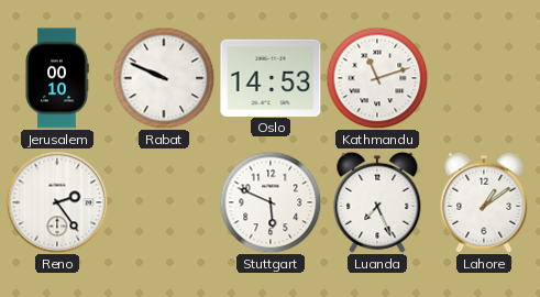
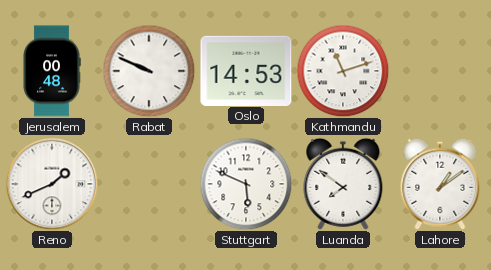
Jerusalem: 00:10 -> 00:48
Reno: 2:24 -> 1:41
Luanda: 7:26 -> 7:51
